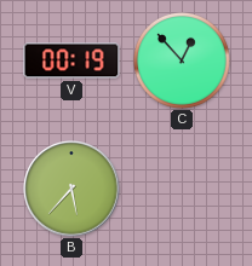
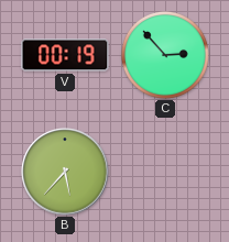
C: 12:53 -> 2:53
